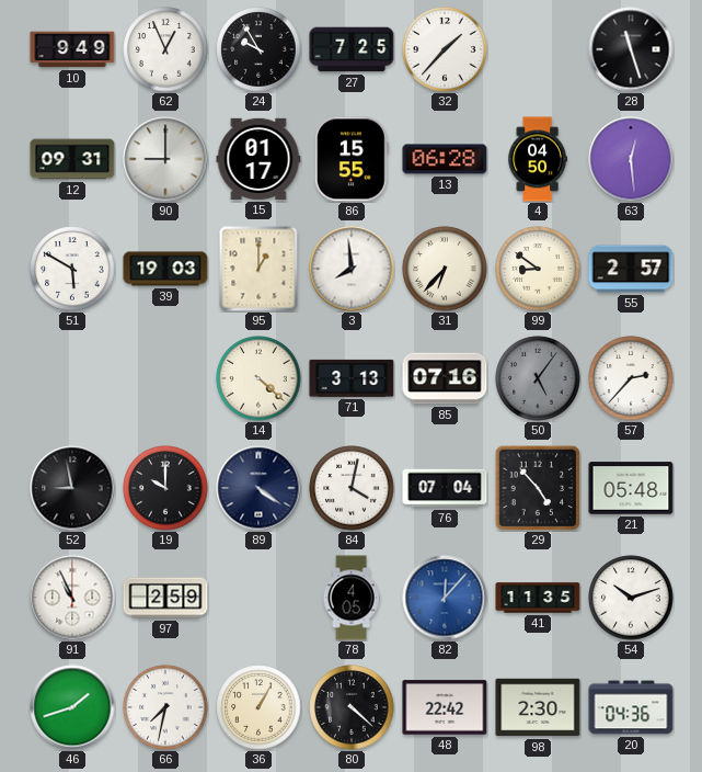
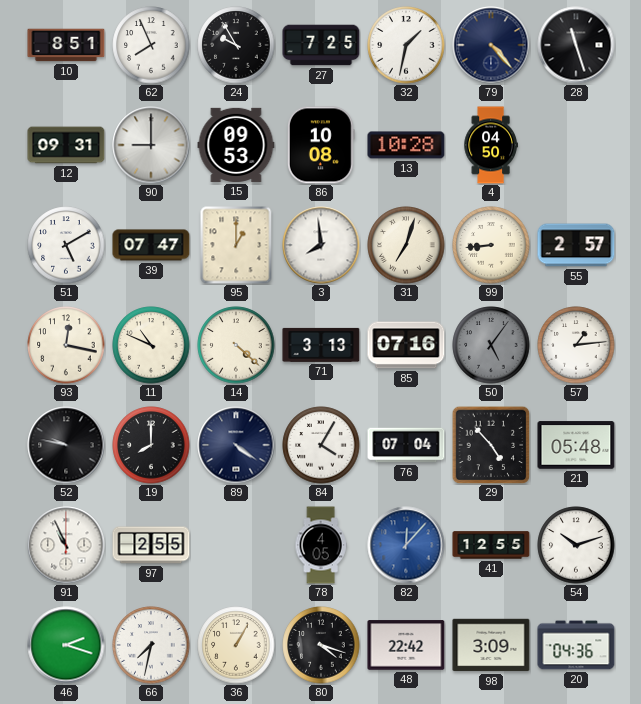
10: 9:49 -> 8:51
62: 12:56 -> 7:56
32: 1:37 -> 1:32
79: none -> 4:23
15: 01:17 -> 09:53
86: 15:55 -> 10:08
13: 06:28 -> 10:28
63: 12:29 -> none
51: 5:50 -> 5:10
39: 19:03 -> 07:47
31: 6:37 -> 7:03
99: 8:51 -> 8:44
93: none -> 12:17
11: none -> 10:49
57: 2:37 -> 1:14
52: 8:58 -> 9:47
19: 10:00 -> 8:00
84: 4:02 -> 4:05
97: 2:59 -> 2:55
41: 11:35 -> 12:55
46: 1:42 -> 2:18
80: 4:22 -> 4:18
98: 2:30 -> 3:09
